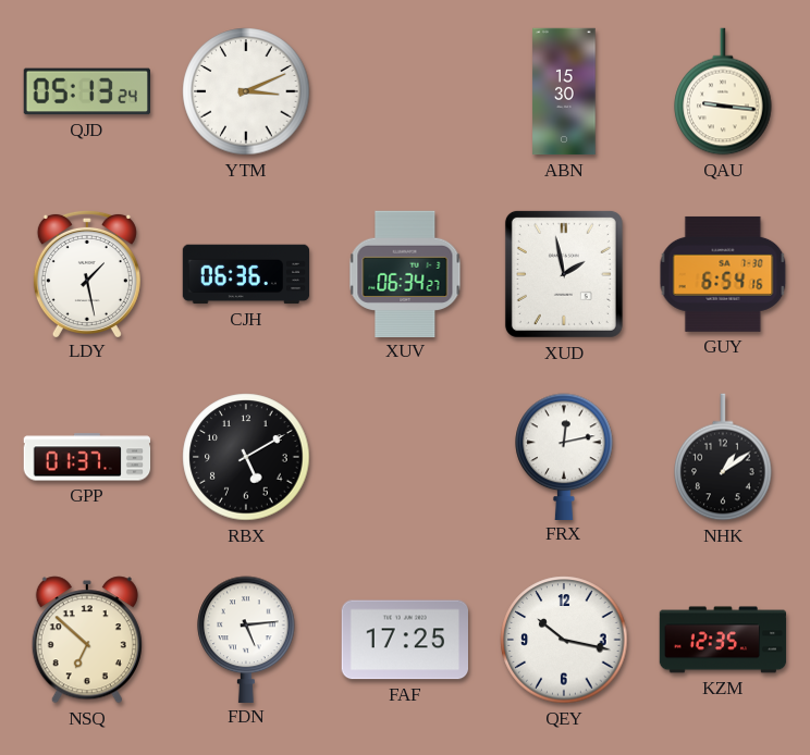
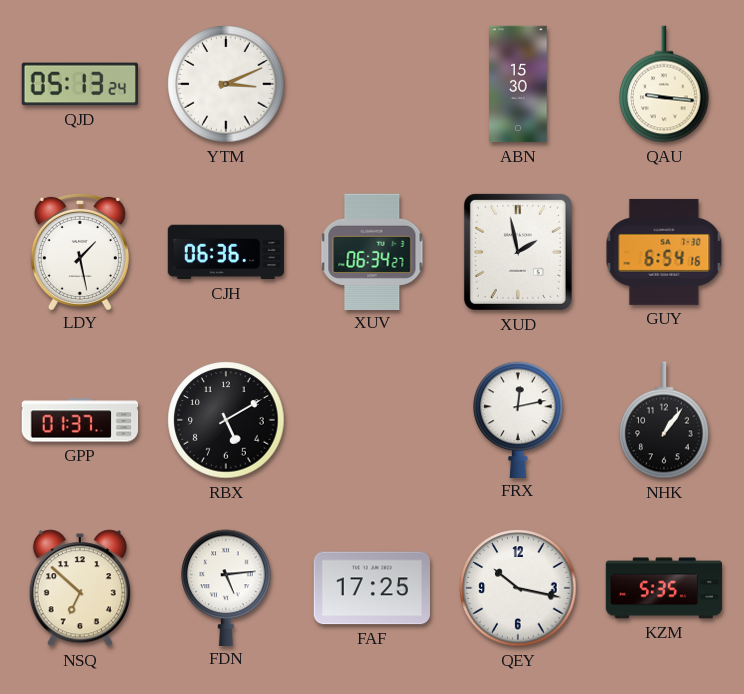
NHK: 1:09 -> 1:06
KZM: 12:35 -> 5:35
